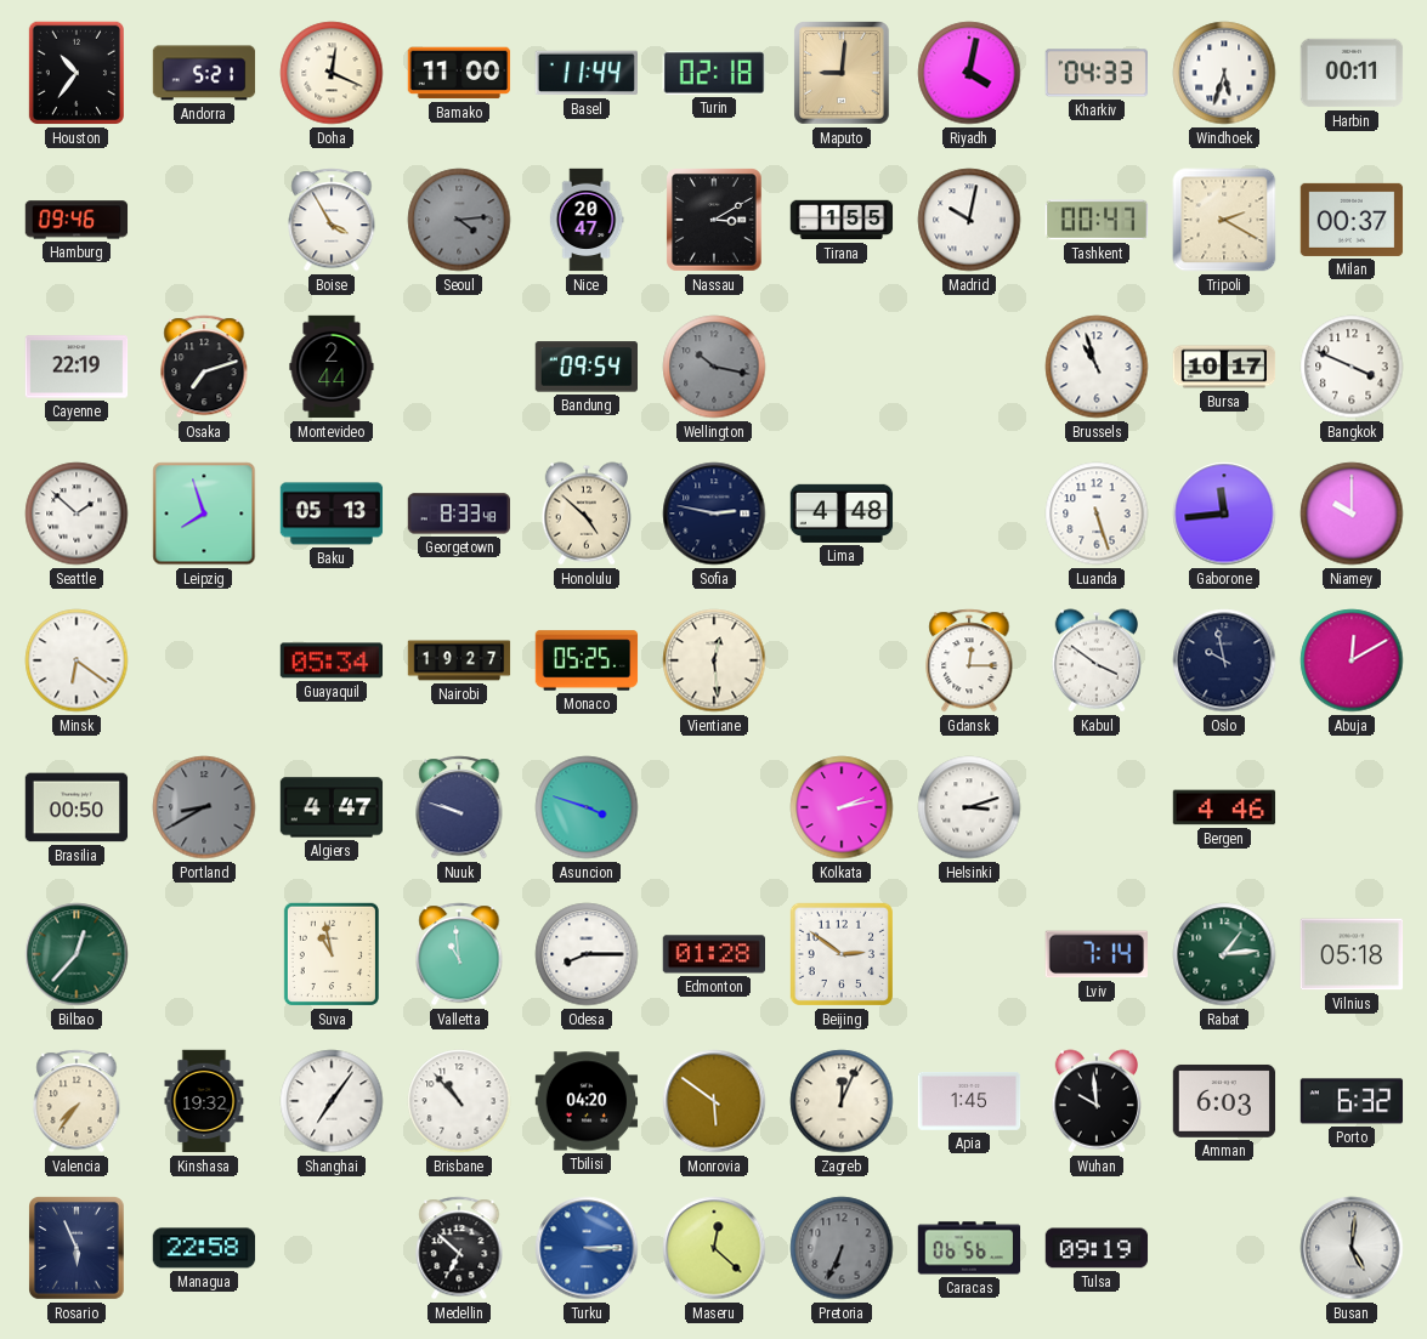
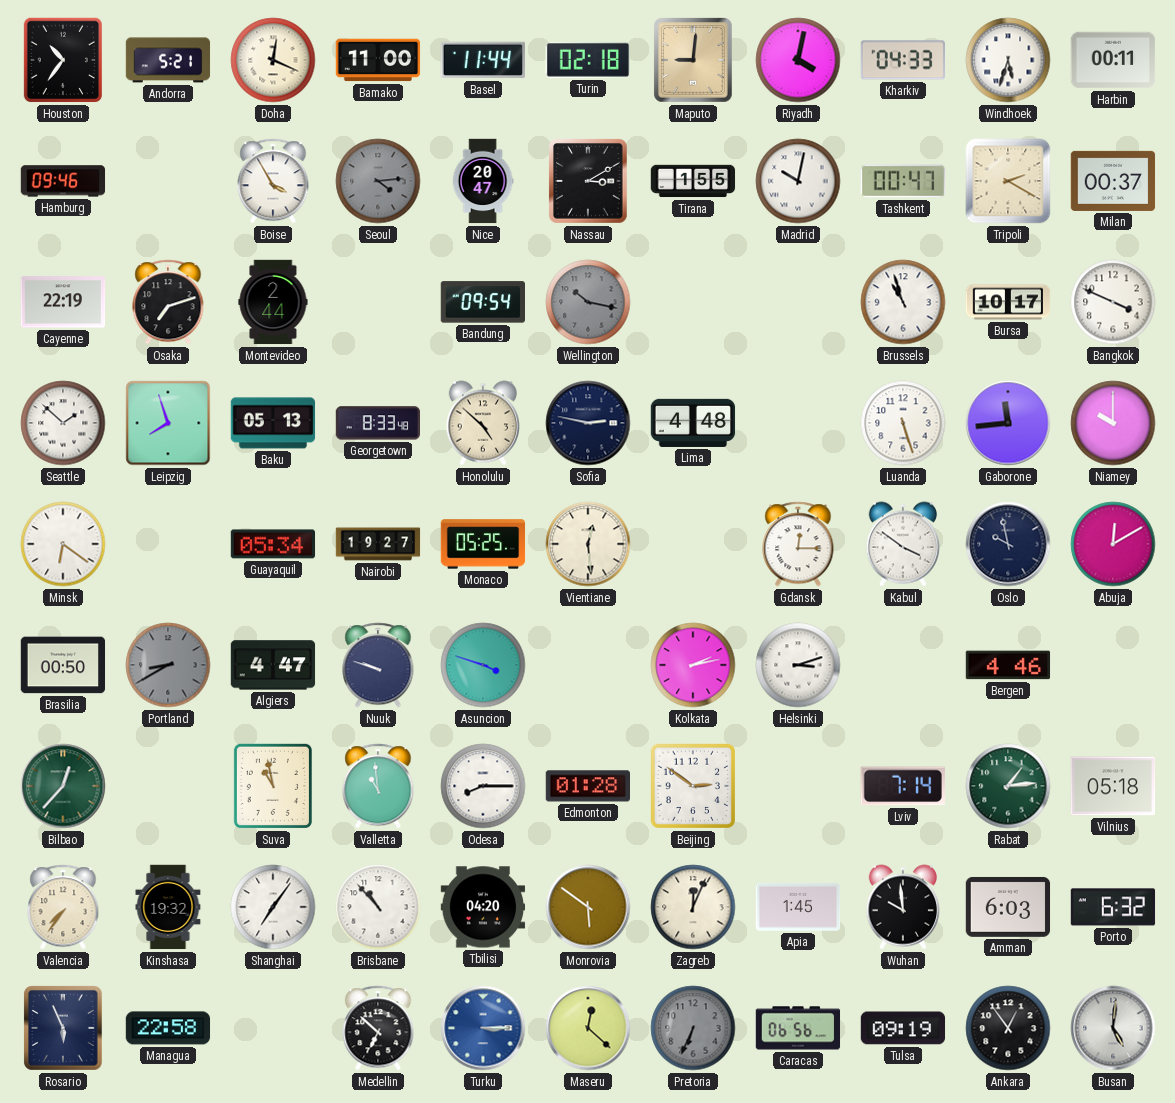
Ankara: none -> 12:54
